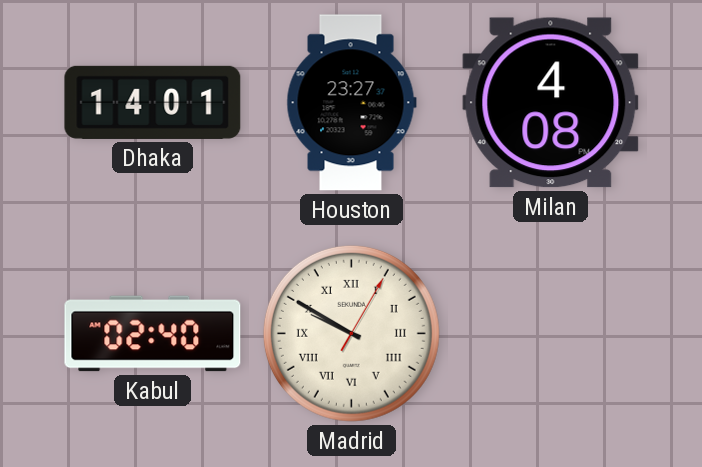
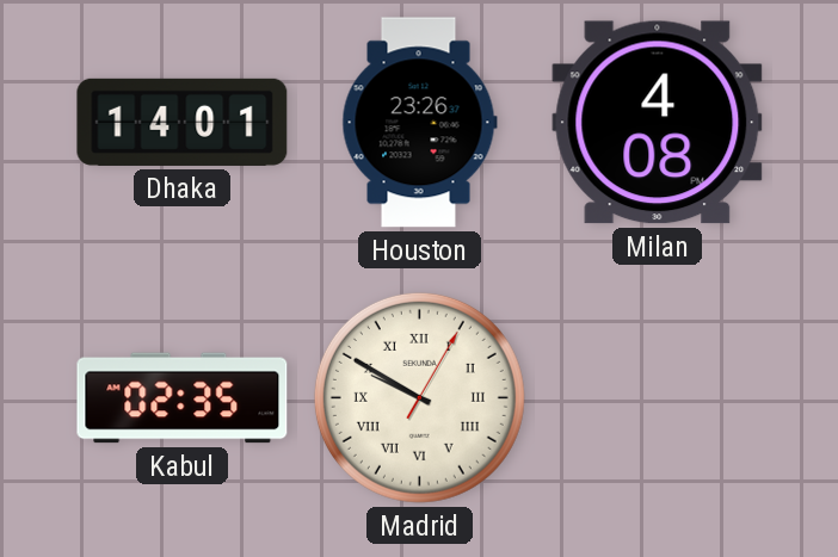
Houston: 23:27 -> 23:26
Kabul: 02:40 -> 02:35
